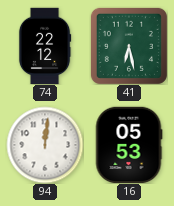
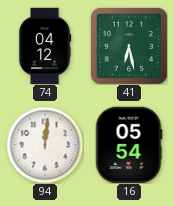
74: 22:12 -> 04:12
16: 05:53 -> 05:54
